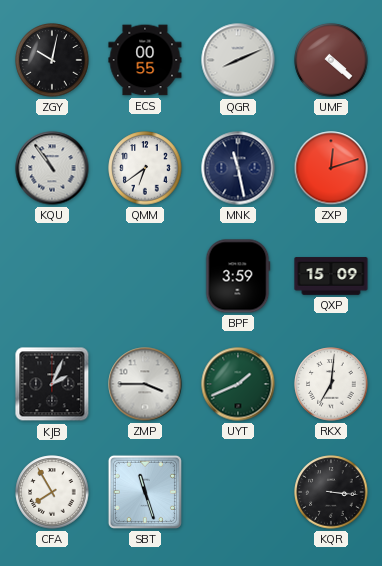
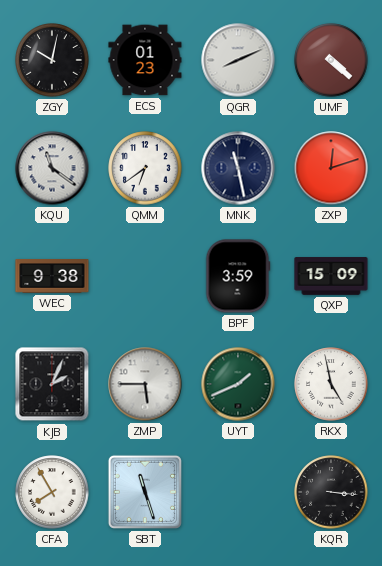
ECS: 00:55 -> 01:23
KQU: 10:54 -> 11:21
WEC: none -> 9:38
ZMP: 3:45 -> 5:45
RKX: 7:01 -> 4:58
